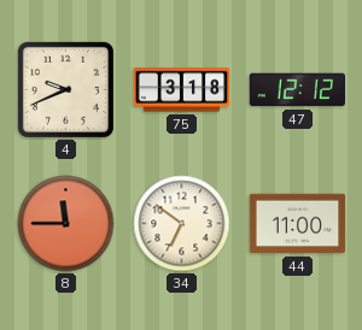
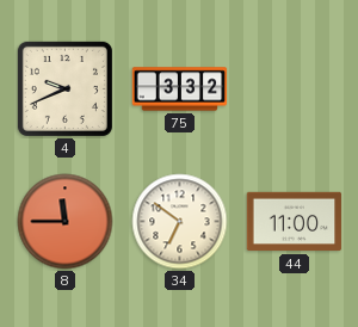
75: 3:18 -> 3:32
47: 12:12 -> none
